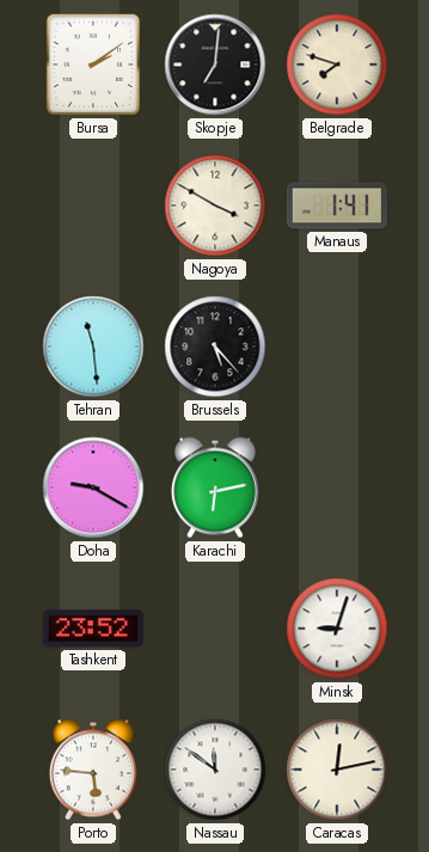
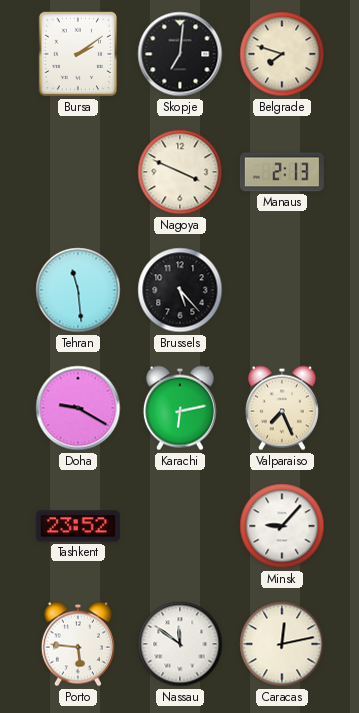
Nagoya: 3:50 -> 3:49
Manaus: 1:41 -> 2:13
Valparaiso: none -> 7:26
Minsk: 9:03 -> 9:07
